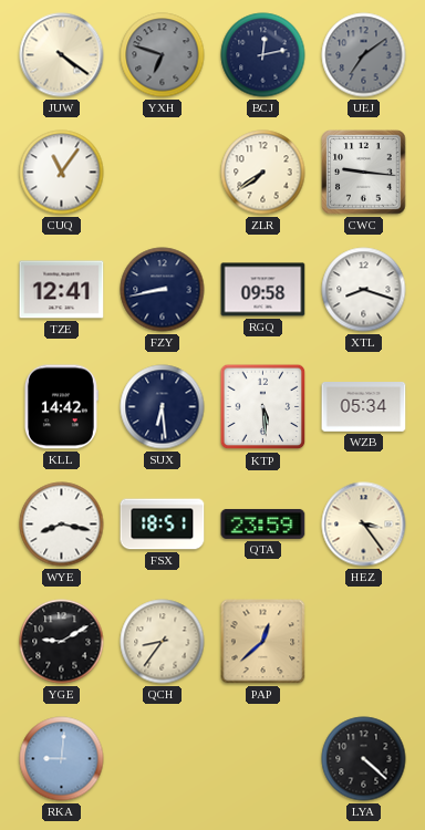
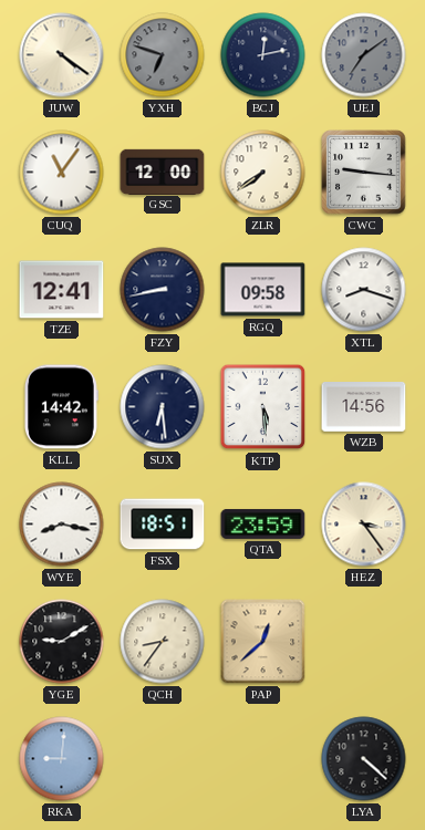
GSC: none -> 12:00
WZB: 05:34 -> 14:56
